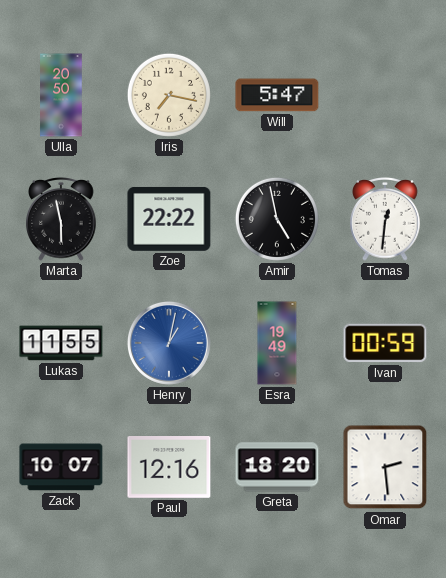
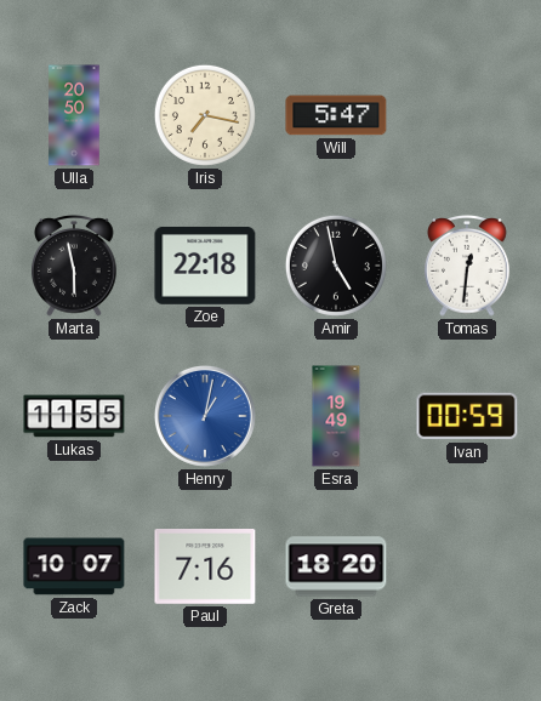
Zoe: 22:22 -> 22:18
Paul: 12:16 -> 7:16
Omar: 2:29 -> none
